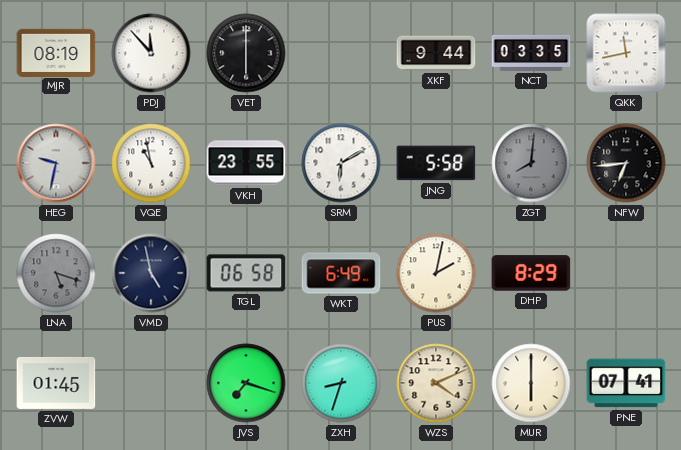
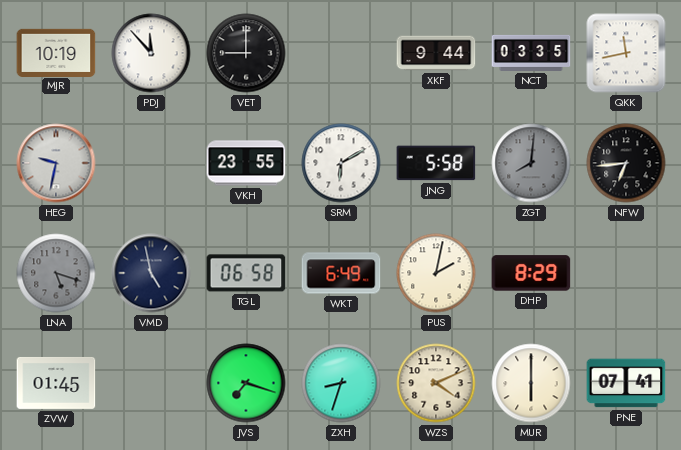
MJR: 08:19 -> 10:19
VET: 6:00 -> 9:00
VQE: 10:58 -> none
